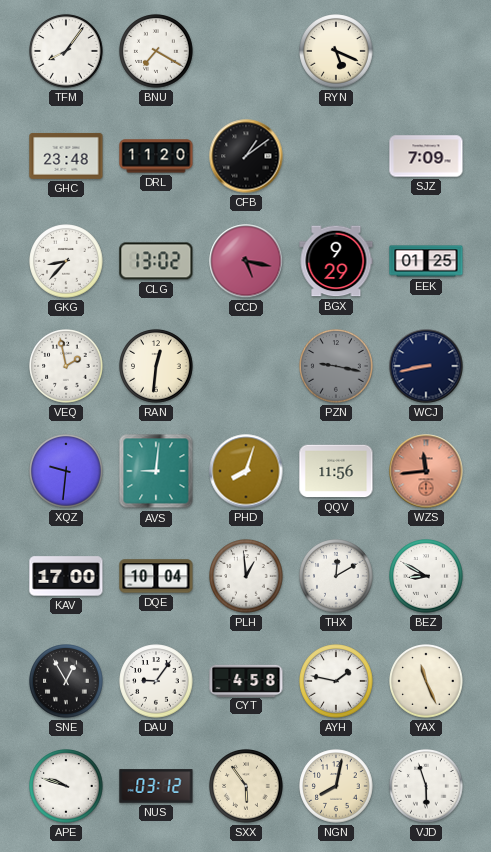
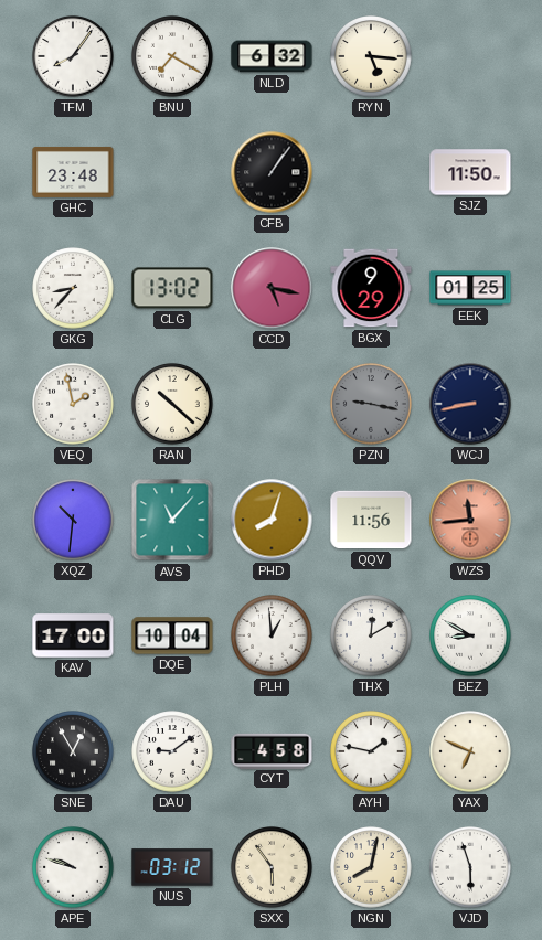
NLD: none -> 6:32
RYN: 5:19 -> 5:16
DRL: 11:20 -> none
CFB: 1:09 -> 1:06
SJZ: 7:09 -> 11:50
RAN: 12:31 -> 10:22
XQZ: 9:31 -> 10:31
AVS: 9:01 -> 11:07
DAU: 9:06 -> 9:09
YAX: 11:26 -> 6:49
